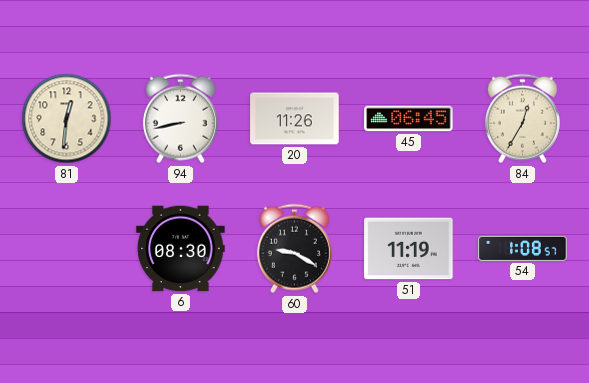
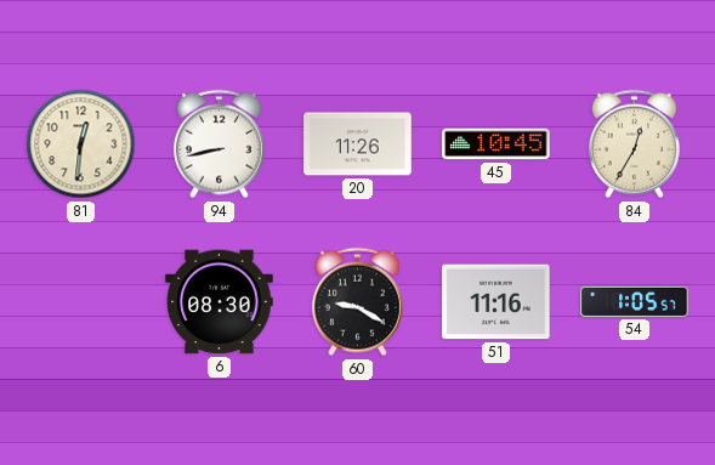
45: 06:45 -> 10:45
51: 11:19 -> 11:16
54: 1:08 -> 1:05
